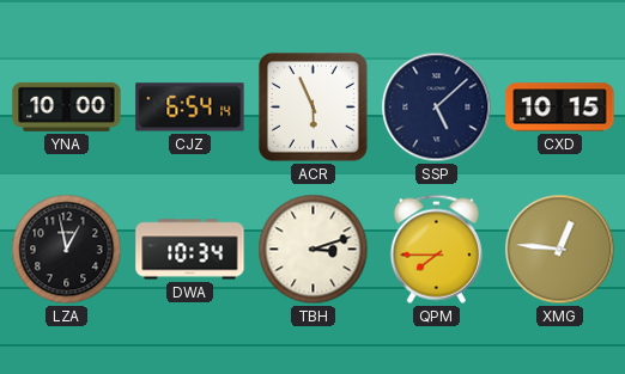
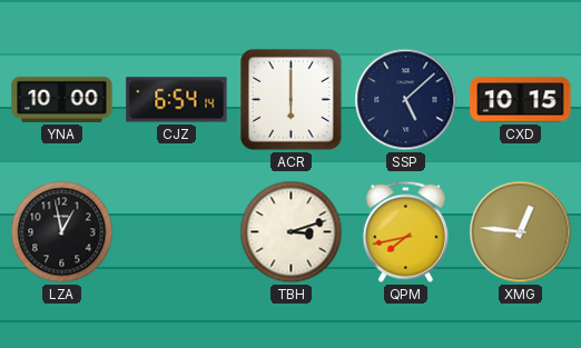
ACR: 5:56 -> 6:00
DWA: 10:34 -> none
QPM: 7:45 -> 7:43
